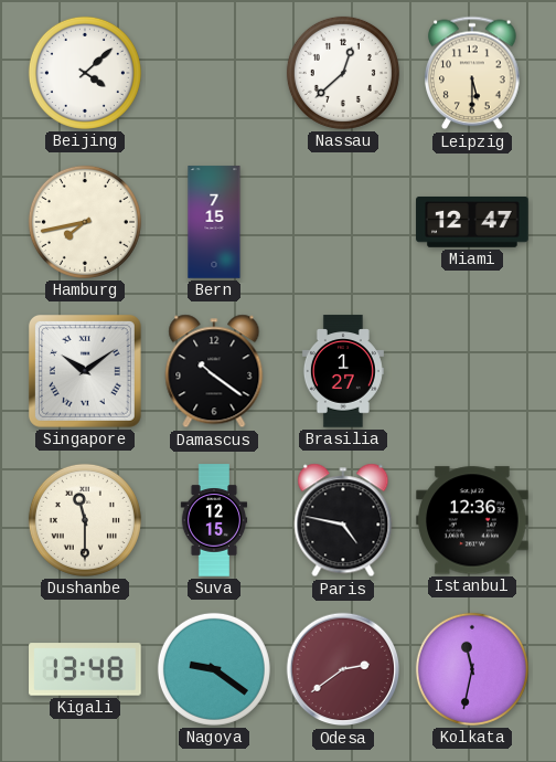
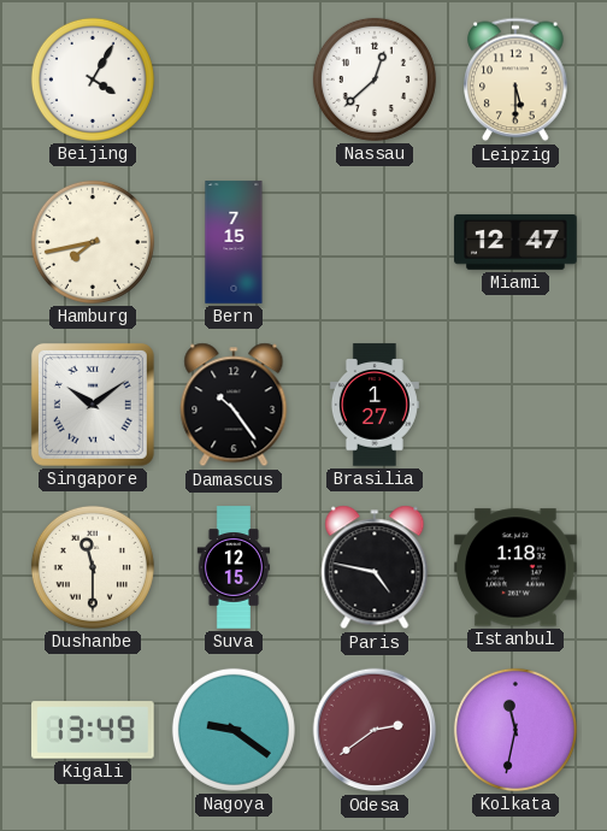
Beijing: 4:08 -> 4:05
Damascus: 10:21 -> 10:24
Istanbul: 12:36 -> 1:18
Kigali: 13:48 -> 13:49
